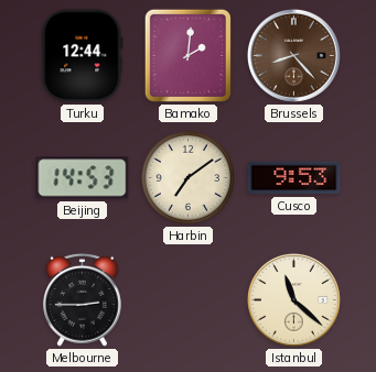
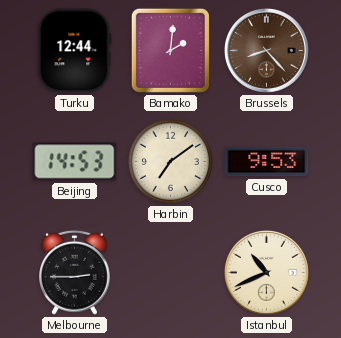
Istanbul: 11:22 -> 10:41
